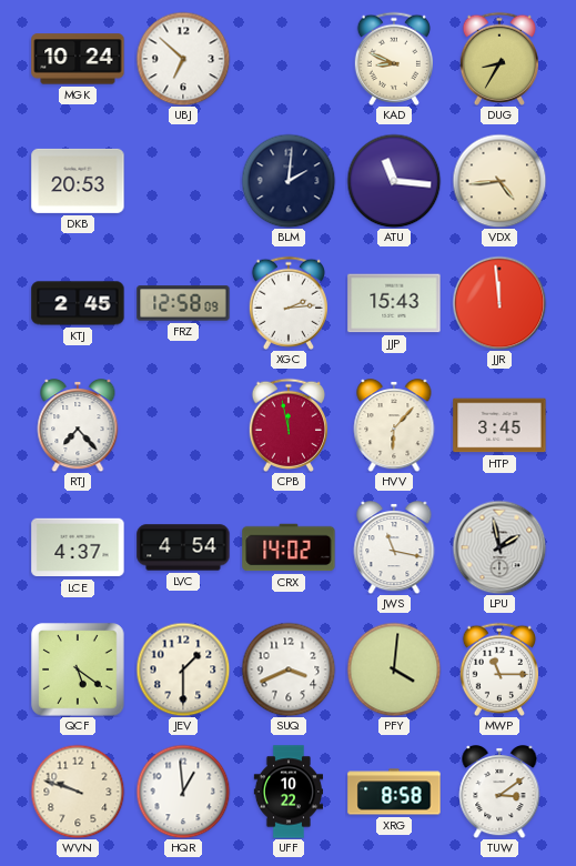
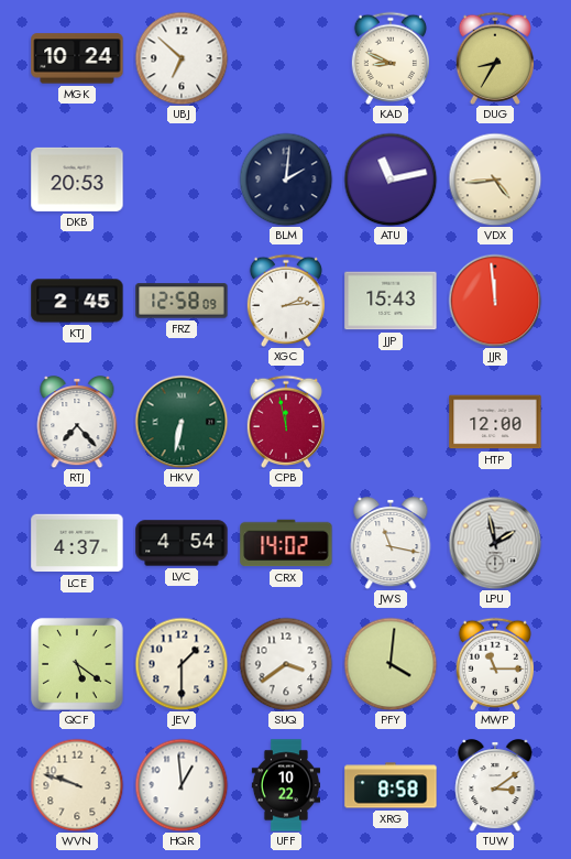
ATU: 11:16 -> 11:13
HKV: none -> 6:32
HVV: 6:07 -> none
HTP: 3:45 -> 12:00
SUQ: 3:41 -> 3:39
